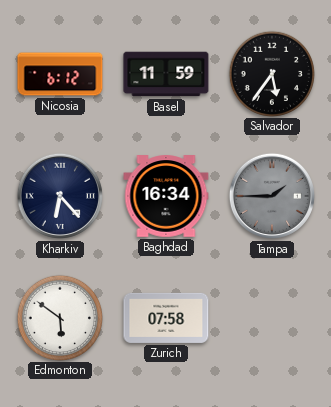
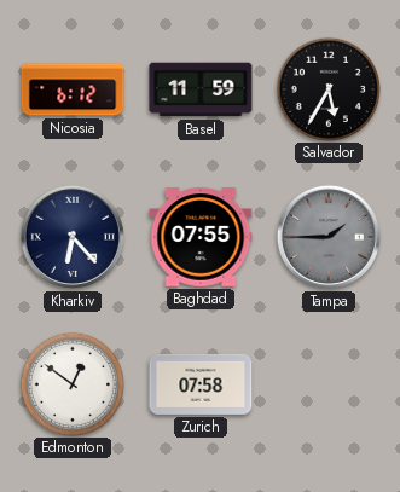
Salvador: 5:36 -> 5:35
Baghdad: 16:34 -> 07:55
Edmonton: 5:51 -> 12:51
